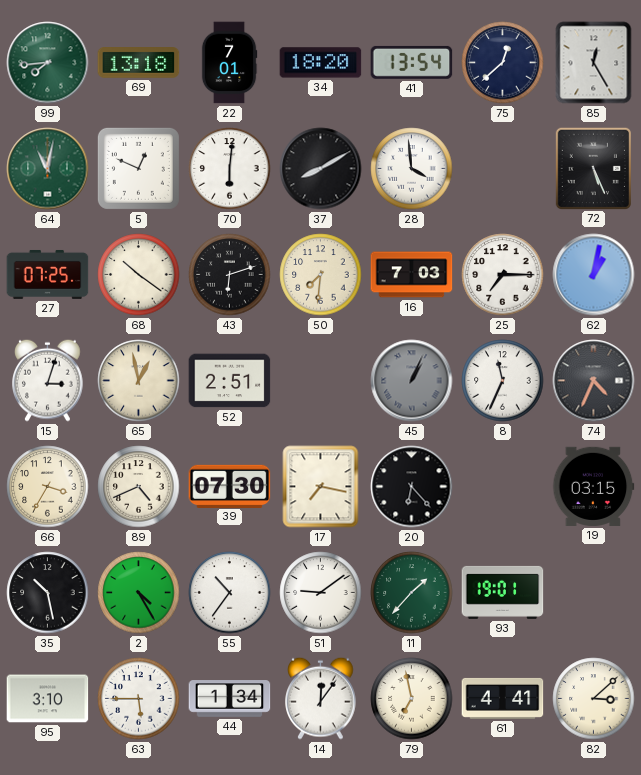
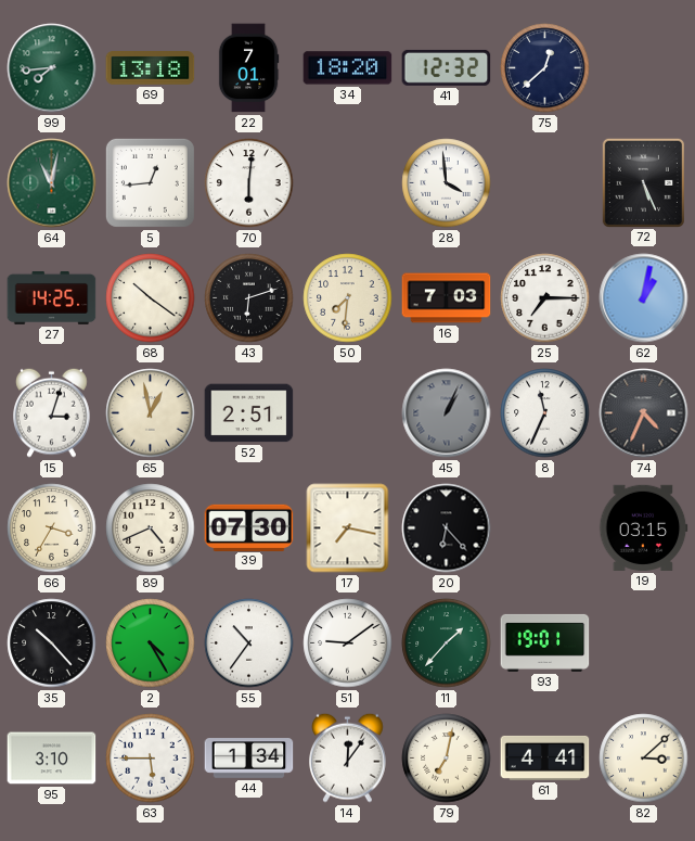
41: 13:54 -> 12:32
85: 12:25 -> none
5: 12:49 -> 12:44
37: 8:10 -> none
27: 07:25 -> 14:25
35: 10:28 -> 10:23
79: 6:58 -> 7:02
